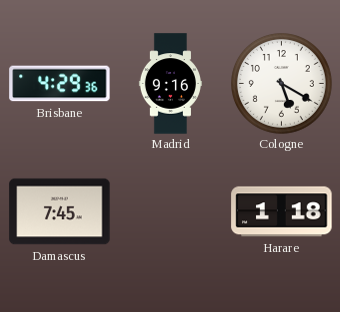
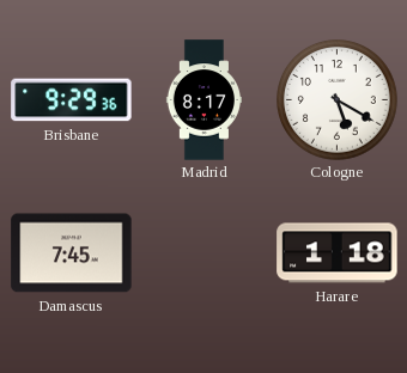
Brisbane: 4:29 -> 9:29
Madrid: 9:16 -> 8:17
